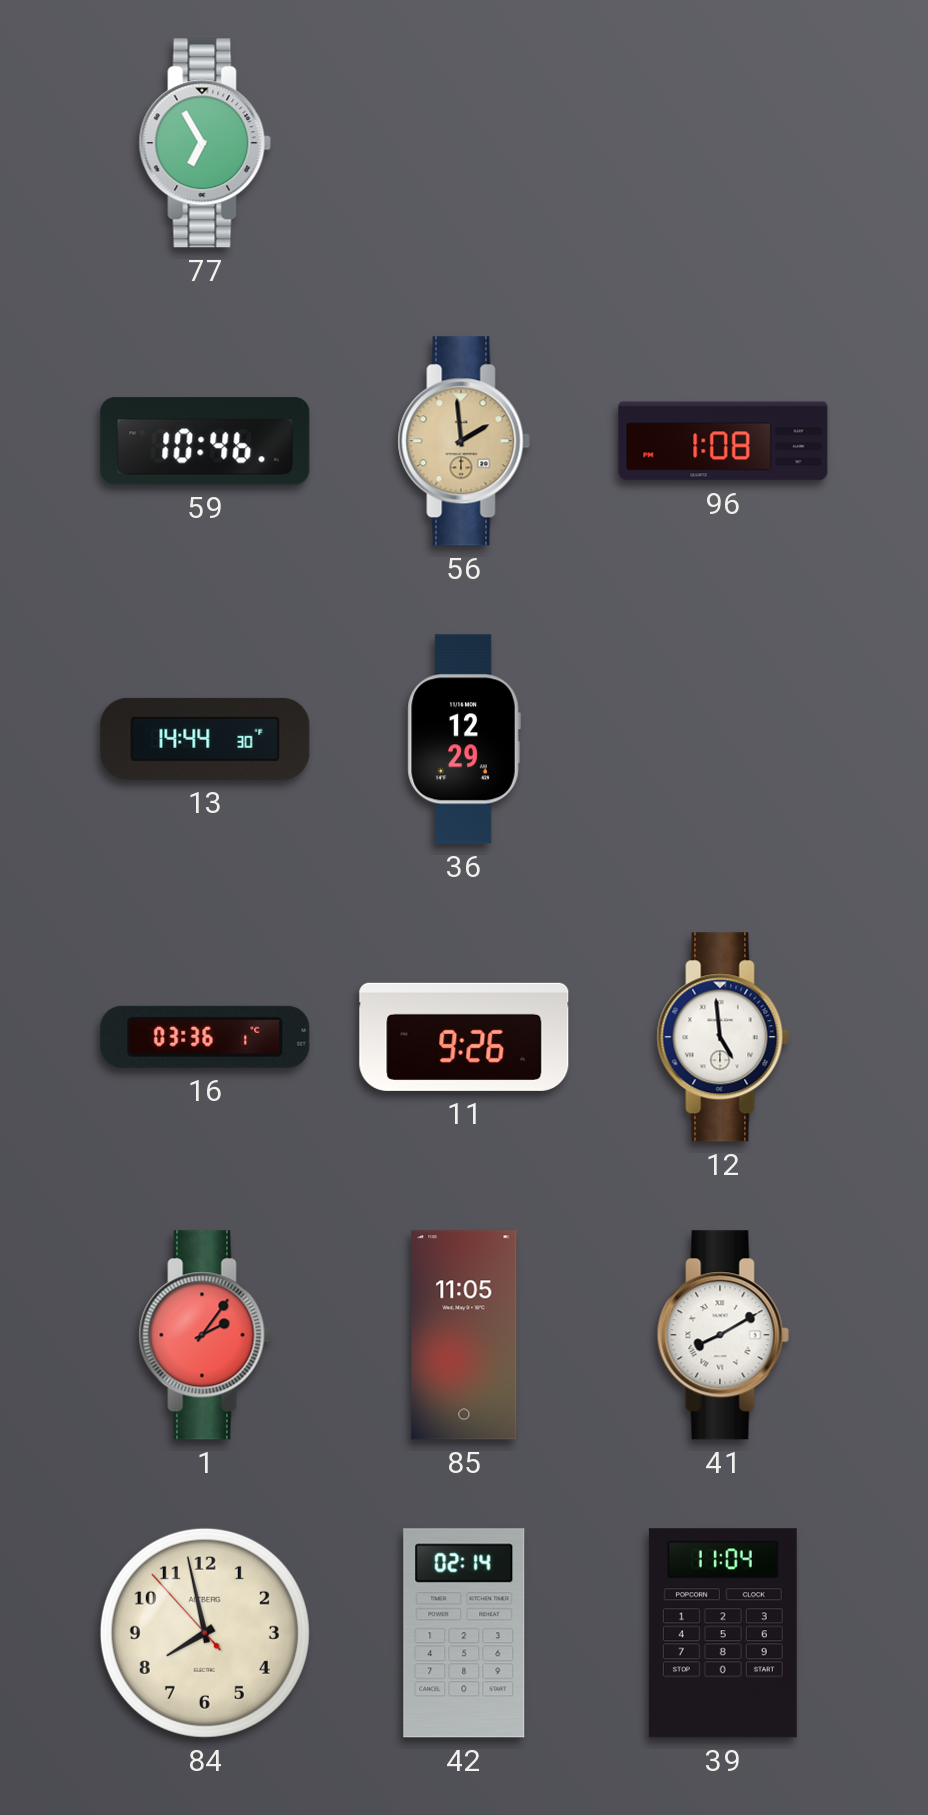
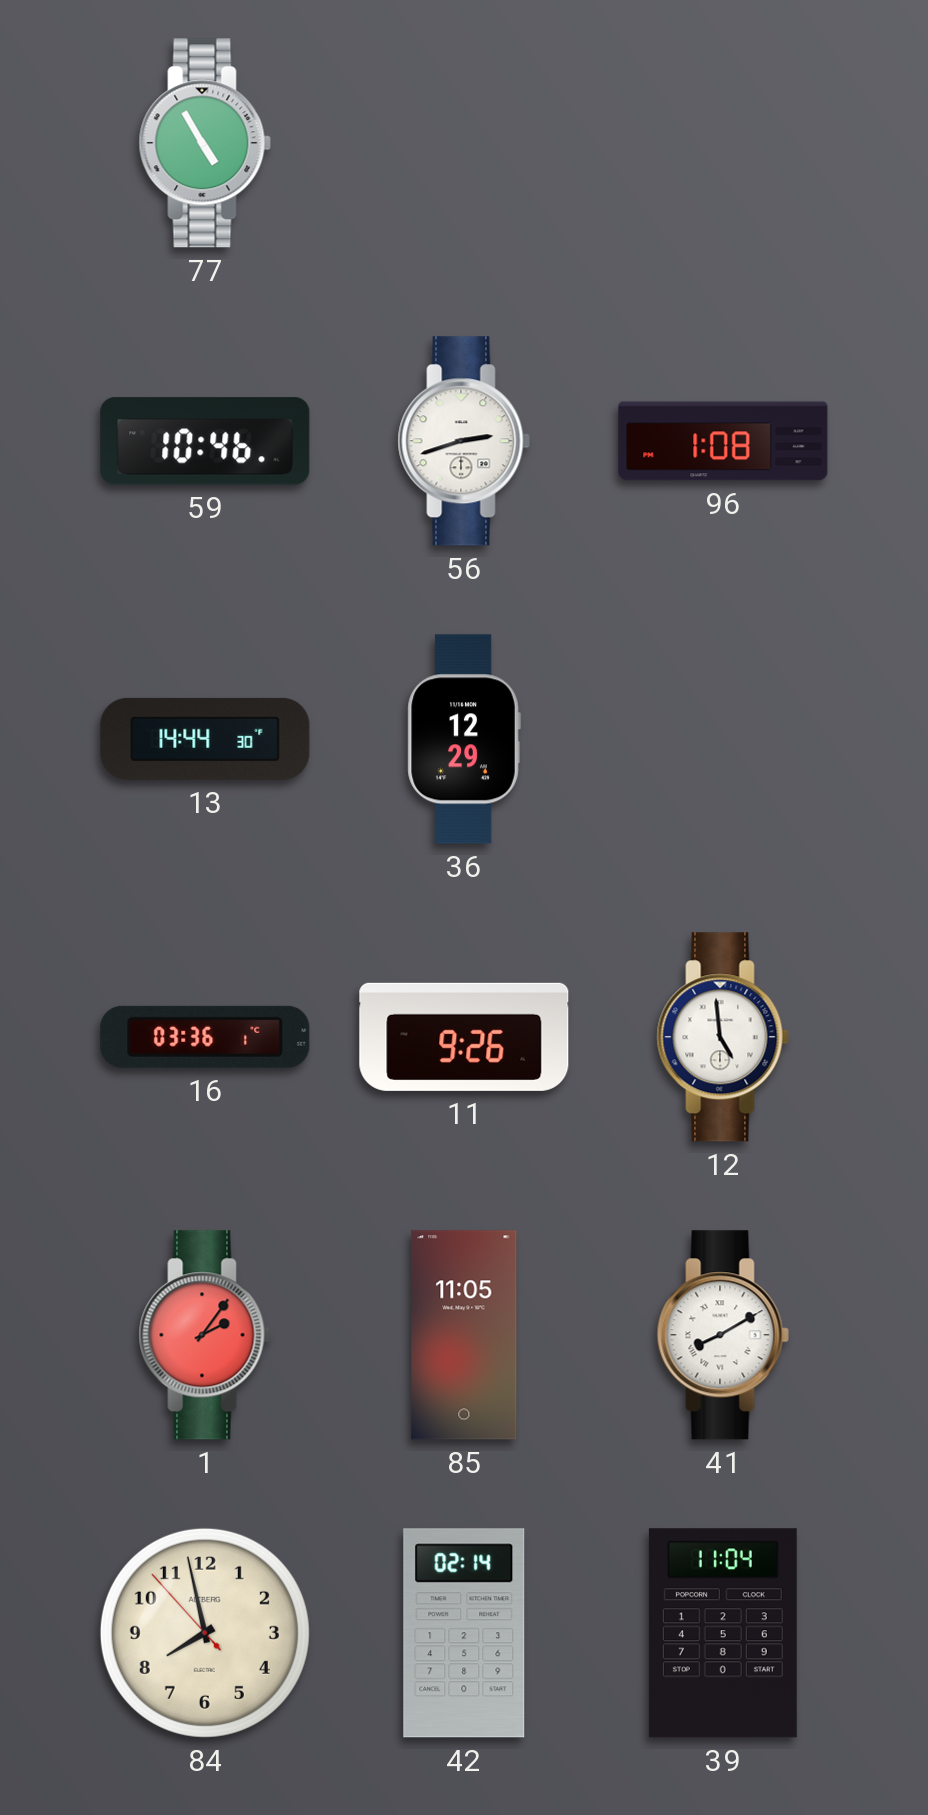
77: 6:55 -> 4:55
56: 1:59 -> 2:42
56 dial: champagne -> white
